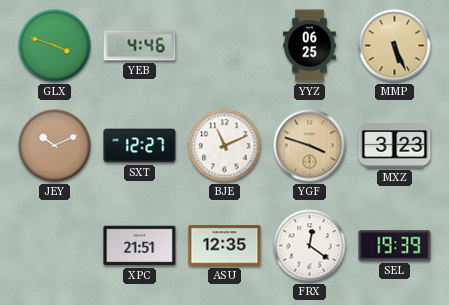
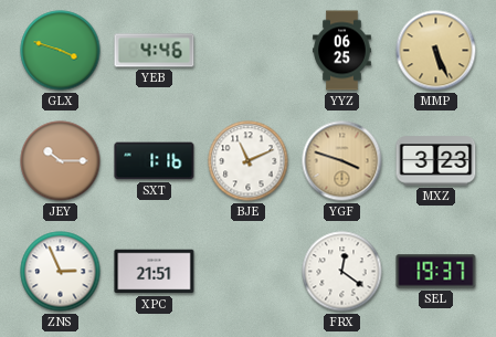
JEY: 10:11 -> 10:15
SXT: 12:27 -> 1:16
ZNS: none -> 2:56
ASU: 12:35 -> none
SEL: 19:39 -> 19:37
